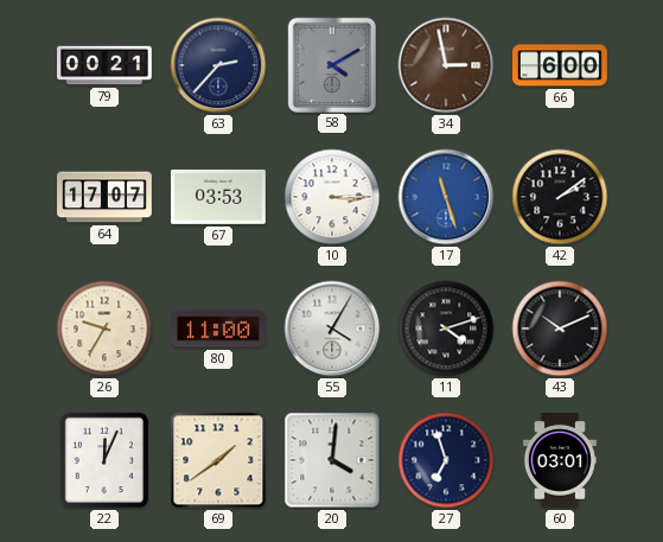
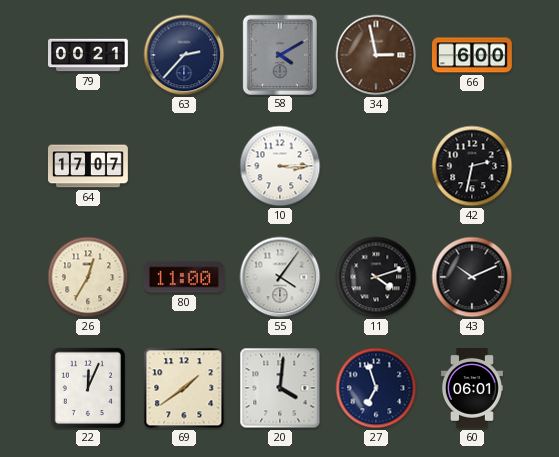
67: 03:53 -> none
17: 11:27 -> none
42: 2:09 -> 2:32
26: 9:35 -> 12:35
55: 4:05 -> 4:06
60: 03:01 -> 06:01
